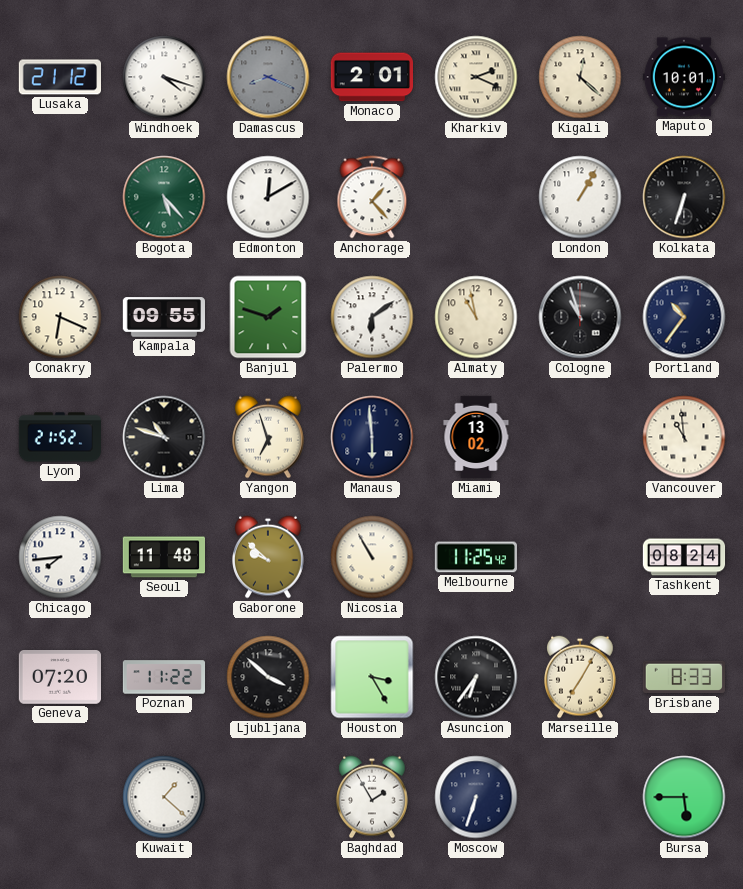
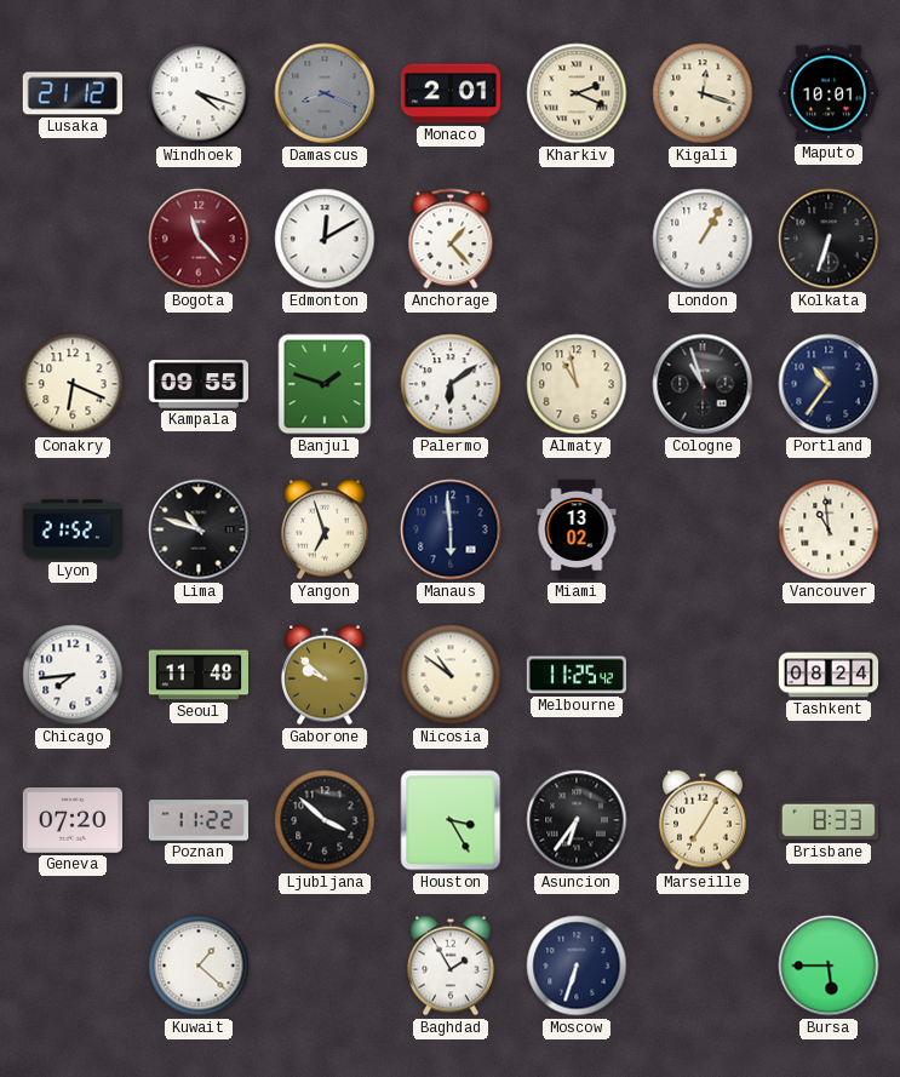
Kigali: 12:22 -> 12:18
Bogota: 5:23 -> 11:23
Bogota dial: green -> burgundy
Nicosia: 10:55 -> 10:51
